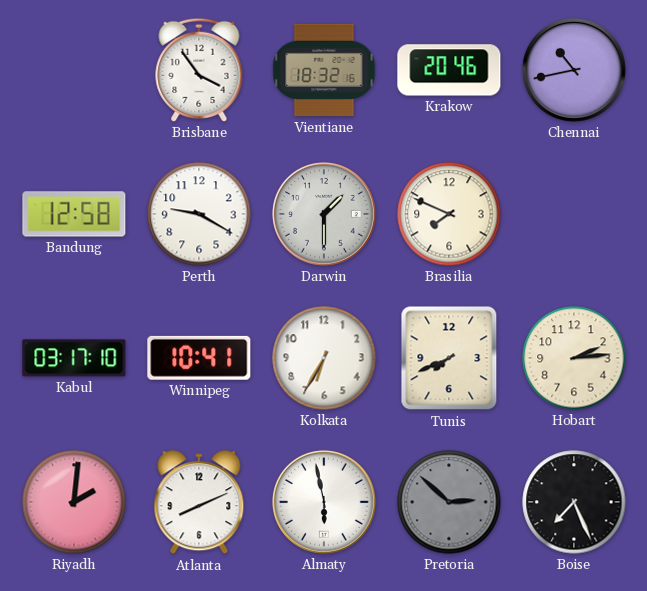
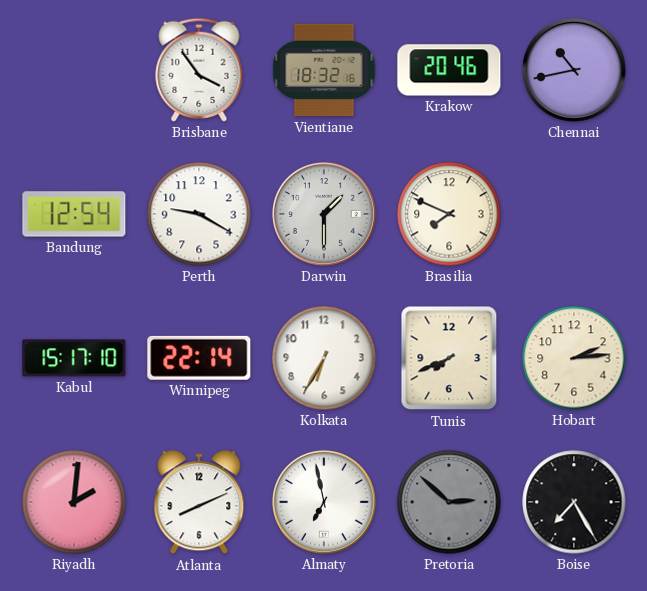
Bandung: 12:58 -> 12:54
Kabul: 03:17 -> 15:17
Winnipeg: 10:41 -> 22:14
Almaty: 5:58 -> 6:58
Boise: 7:26 -> 7:25
